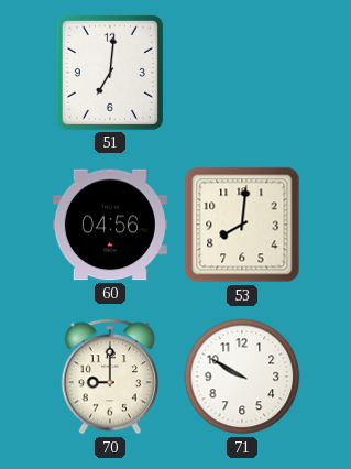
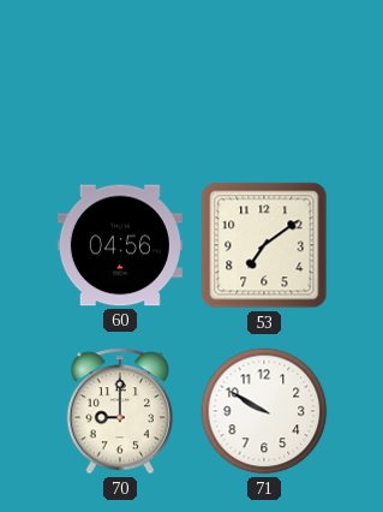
51: 7:01 -> none
53: 8:01 -> 7:09
